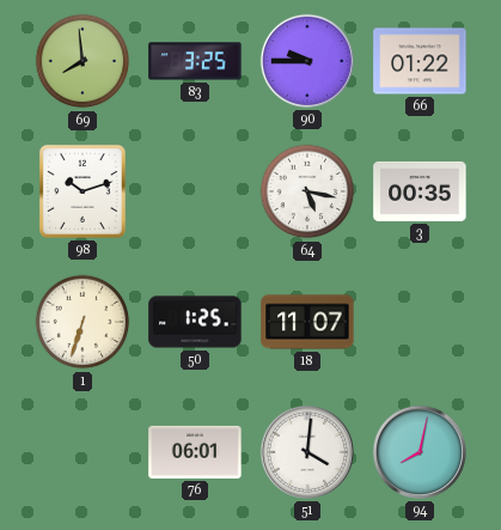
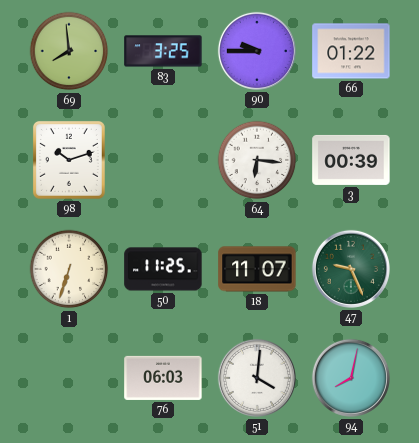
64: 5:17 -> 6:16
3: 00:35 -> 00:39
50: 1:25 -> 11:25
47: none -> 9:26
76: 06:01 -> 06:03
